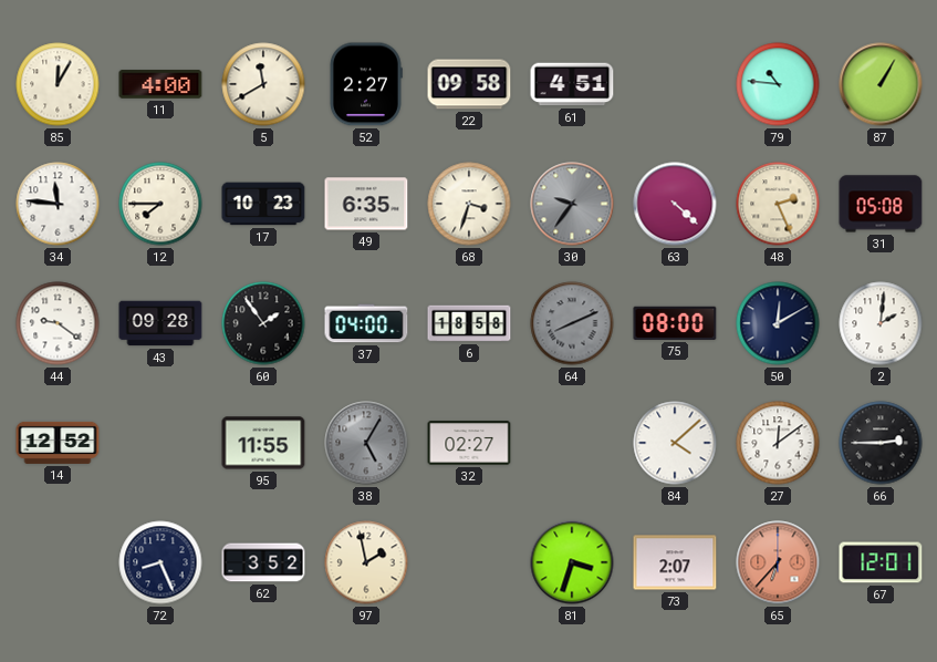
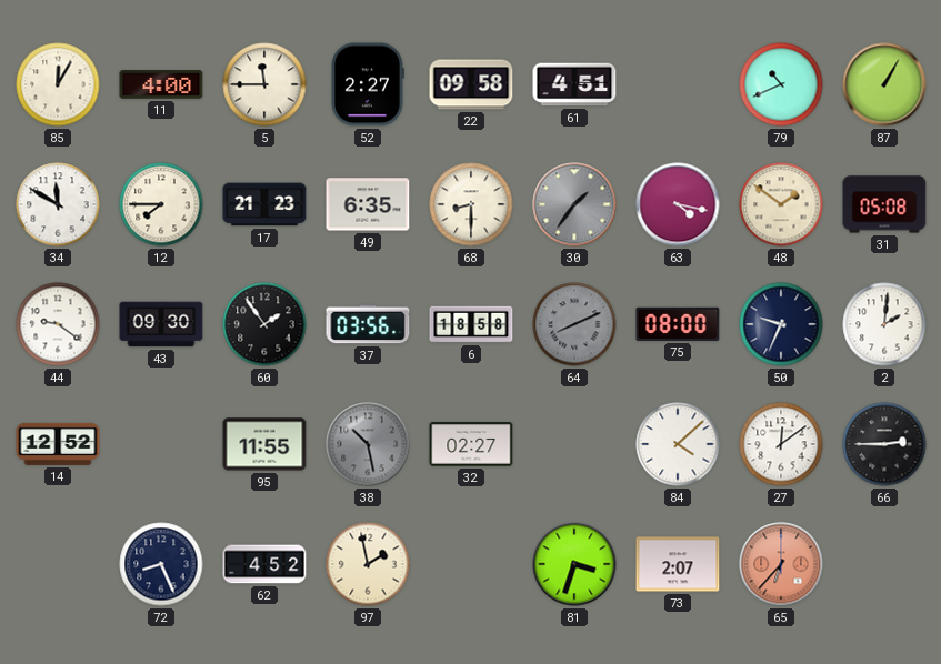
5: 11:40 -> 11:45
79: 10:46 -> 10:41
34: 11:46 -> 11:50
17: 10:23 -> 21:23
68: 3:33 -> 8:30
30: 9:36 -> 1:36
63: 4:22 -> 4:17
48: 2:26 -> 1:51
43: 09:28 -> 09:30
37: 04:00 -> 03:56
50: 12:10 -> 9:34
38: 5:05 -> 10:28
62: 3:52 -> 4:52
67: 12:01 -> none
